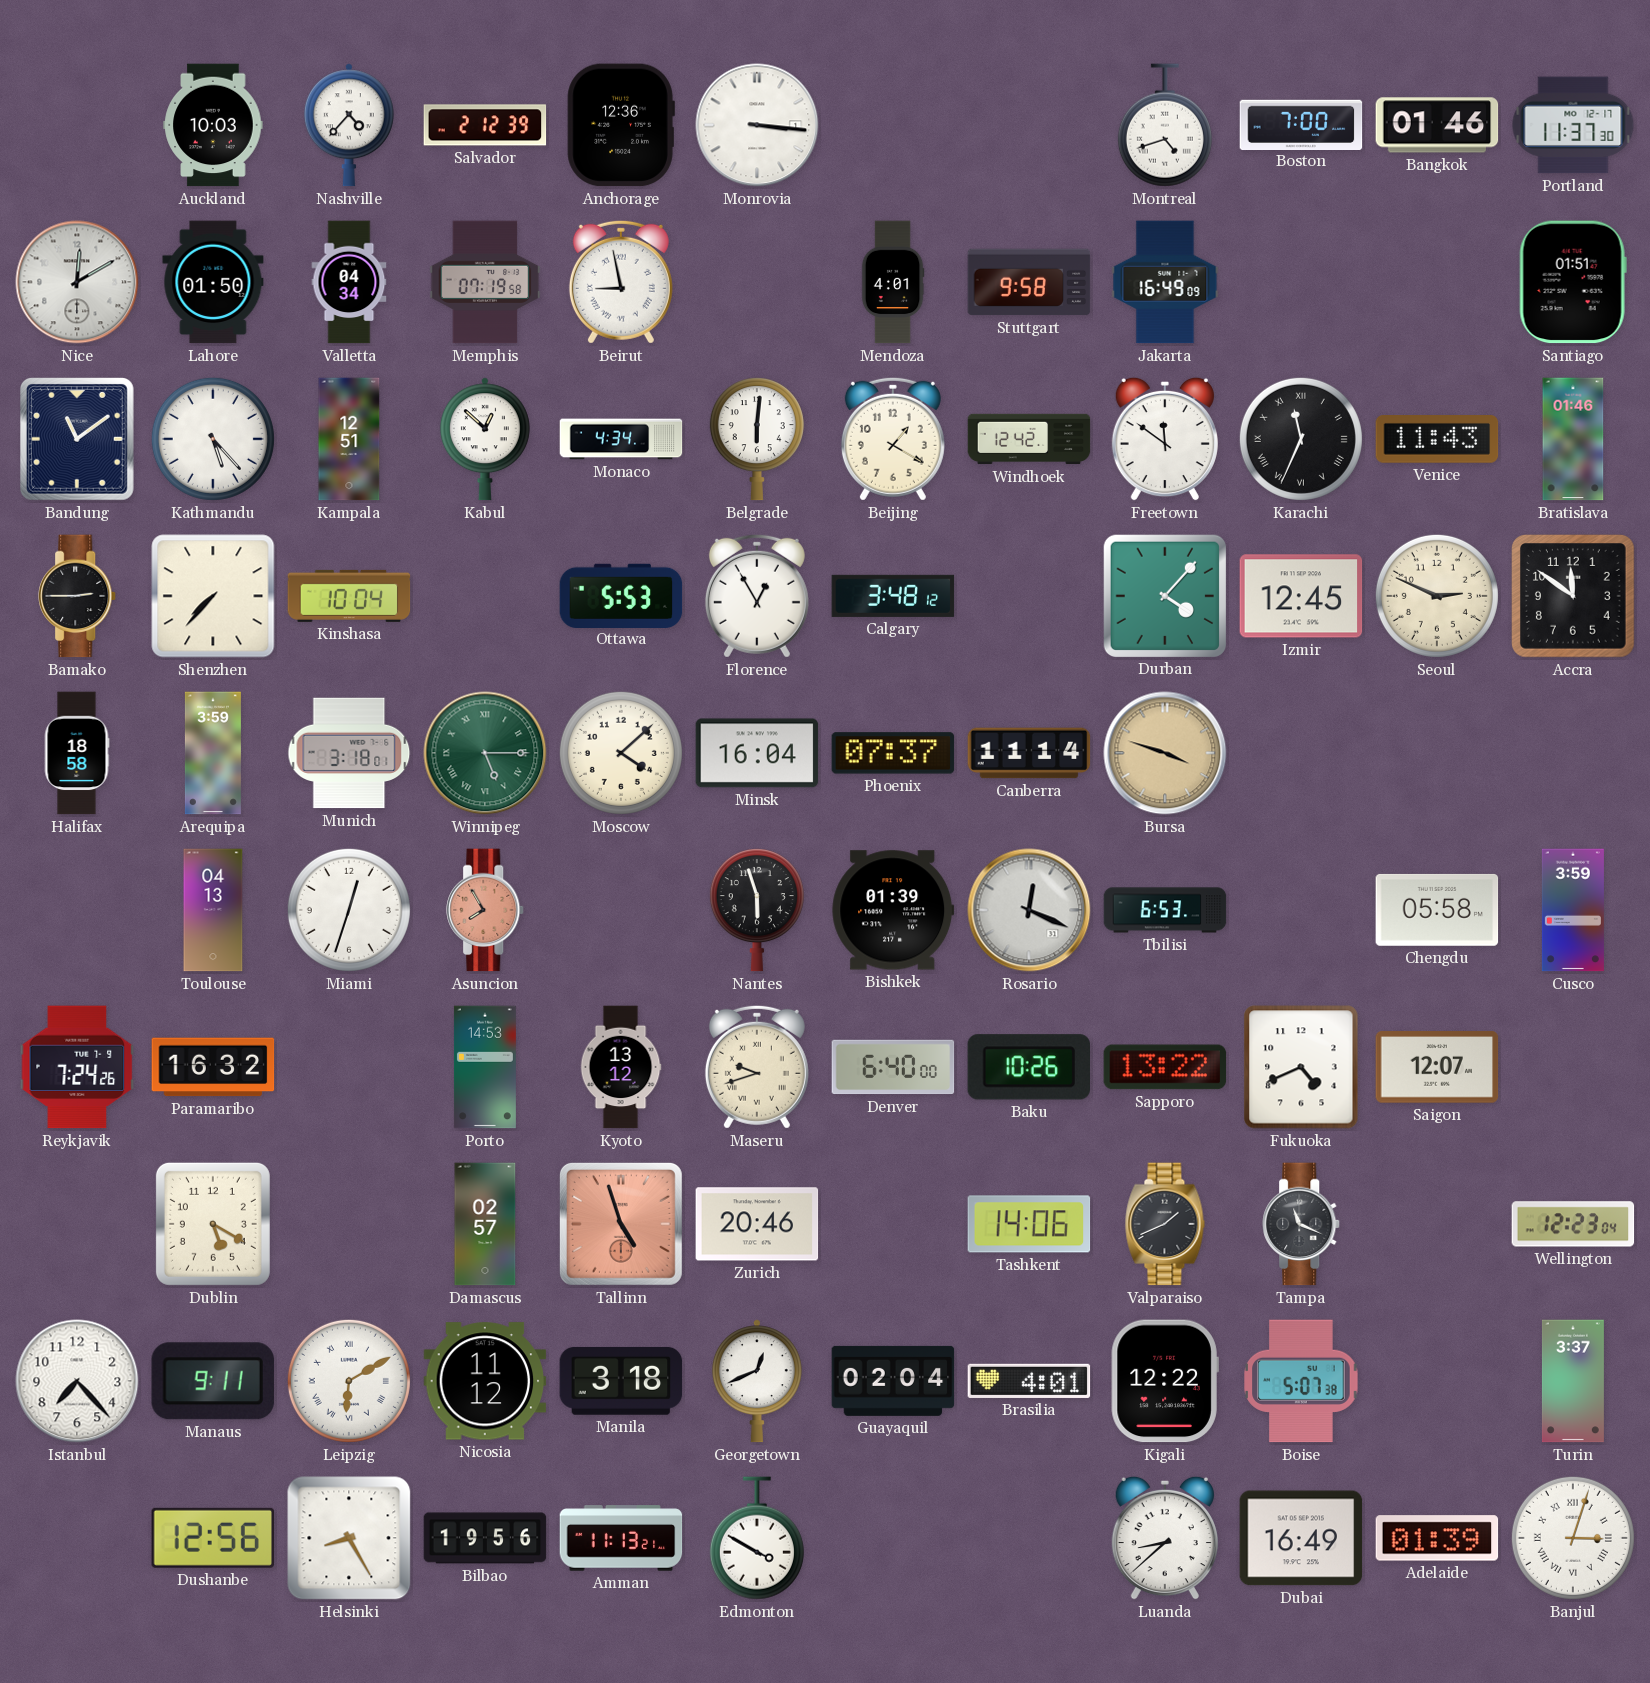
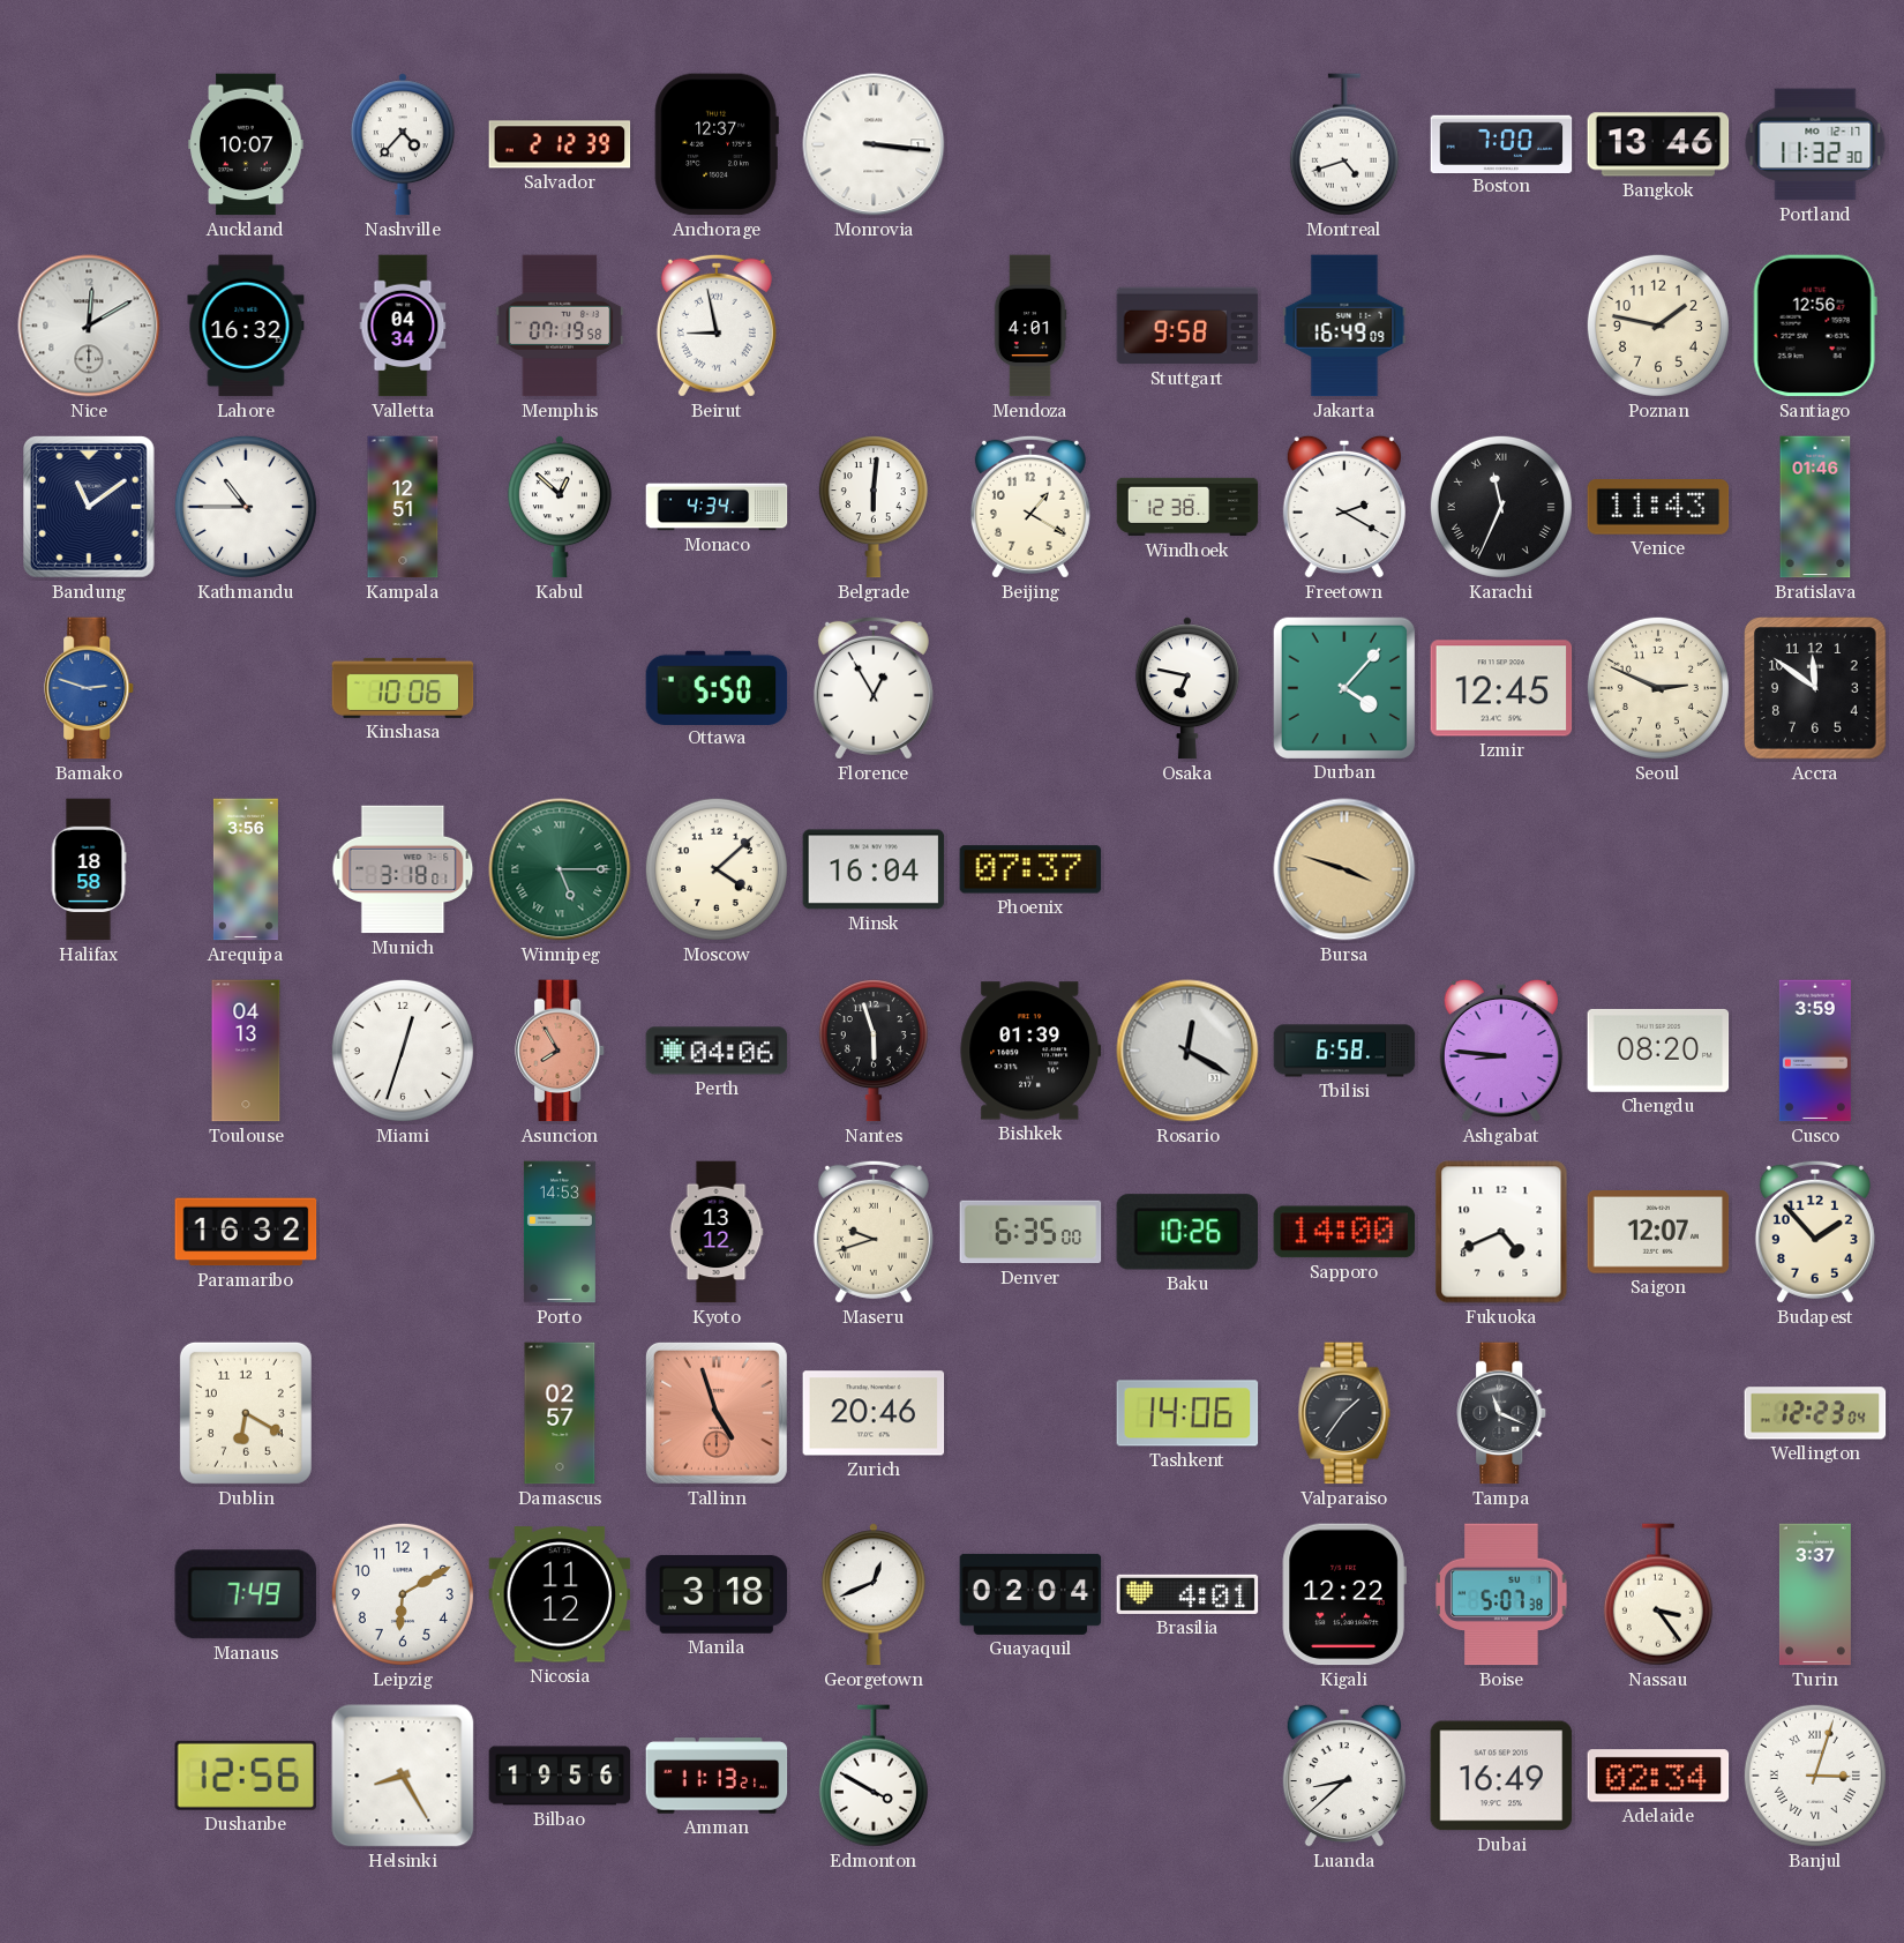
Auckland: 10:03 -> 10:07
Anchorage: 12:36 -> 12:37
Bangkok: 01:46 -> 13:46
Portland: 11:37 -> 11:32
Lahore: 01:50 -> 16:32
Poznan: none -> 1:47
Santiago: 01:51 -> 12:56
Kathmandu: 5:23 -> 10:45
Windhoek: 12:42 -> 12:38
Freetown: 11:51 -> 2:20
Bamako: 2:45 -> 2:48
Bamako dial: black -> blue
Shenzhen: 7:37 -> none
Kinshasa: 10:04 -> 10:06
Ottawa: 5:53 -> 5:50
Calgary: 3:48 -> none
Osaka: none -> 6:47
Arequipa: 3:59 -> 3:56
Canberra: 11:14 -> none
Perth: none -> 04:06
Rosario: 12:19 -> 12:20
Tbilisi: 6:53 -> 6:58
Ashgabat: none -> 8:46
Chengdu: 05:58 -> 08:20
Reykjavik: 7:24 -> none
Denver: 6:40 -> 6:35
Sapporo: 13:22 -> 14:00
Budapest: none -> 1:53
Dublin: 5:20 -> 6:20
Valparaiso: 1:41 -> 1:36
Istanbul: 7:23 -> none
Manaus: 9:11 -> 7:49
Leipzig numerals: Roman -> Arabic
Nassau: none -> 3:24
Adelaide: 01:39 -> 02:34
